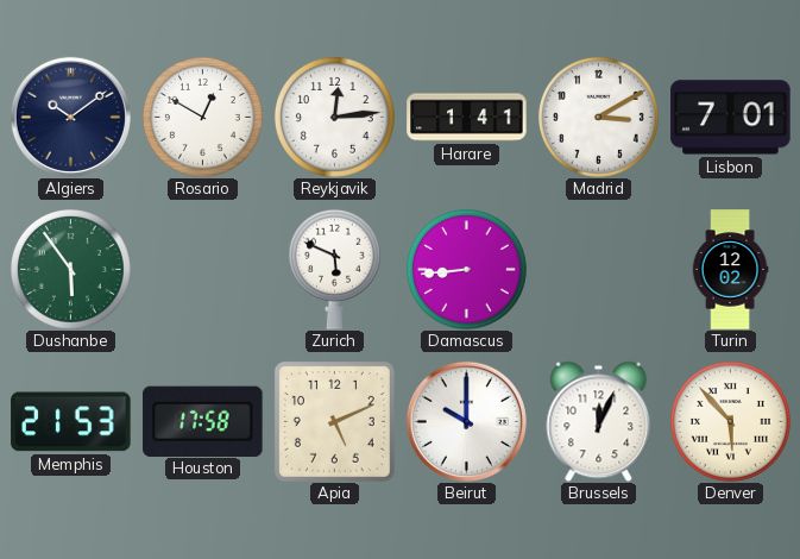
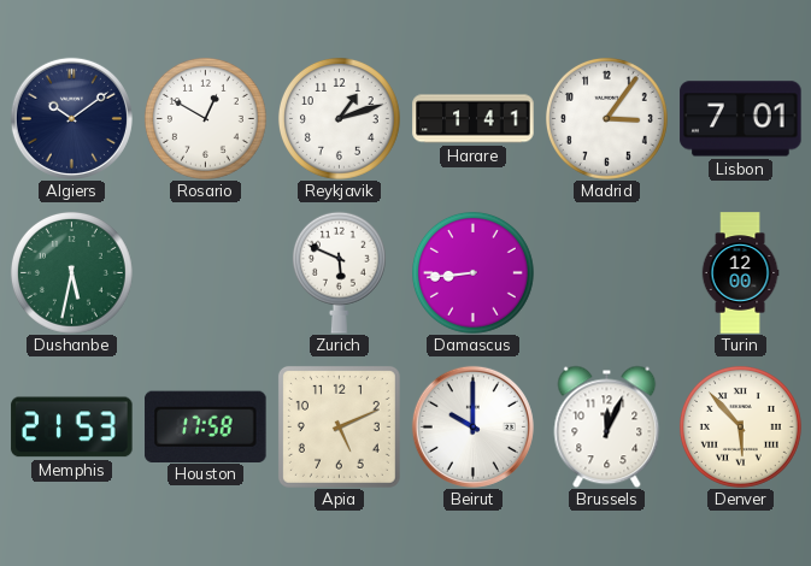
Reykjavik: 12:14 -> 1:12
Madrid: 3:10 -> 3:06
Dushanbe: 5:54 -> 5:32
Turin: 12:02 -> 12:00
